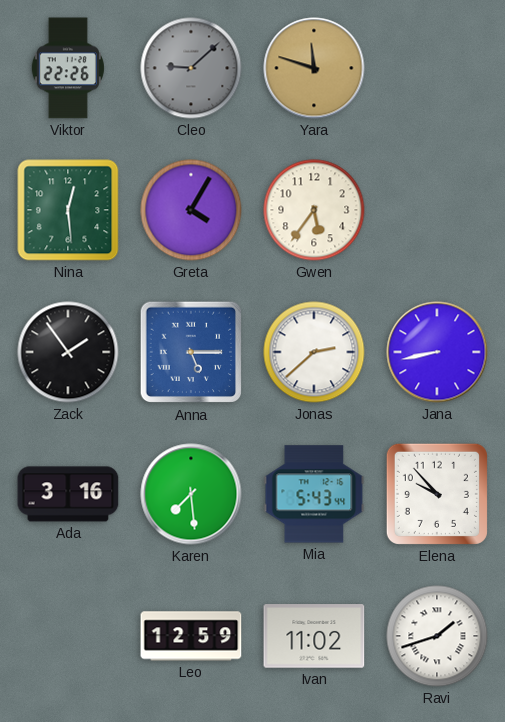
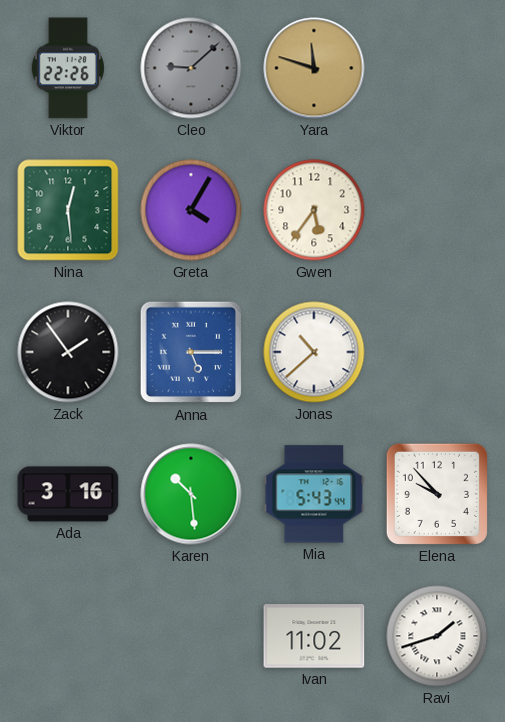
Jonas: 2:38 -> 10:38
Jana: 8:43 -> none
Karen: 7:29 -> 10:29
Leo: 12:59 -> none
